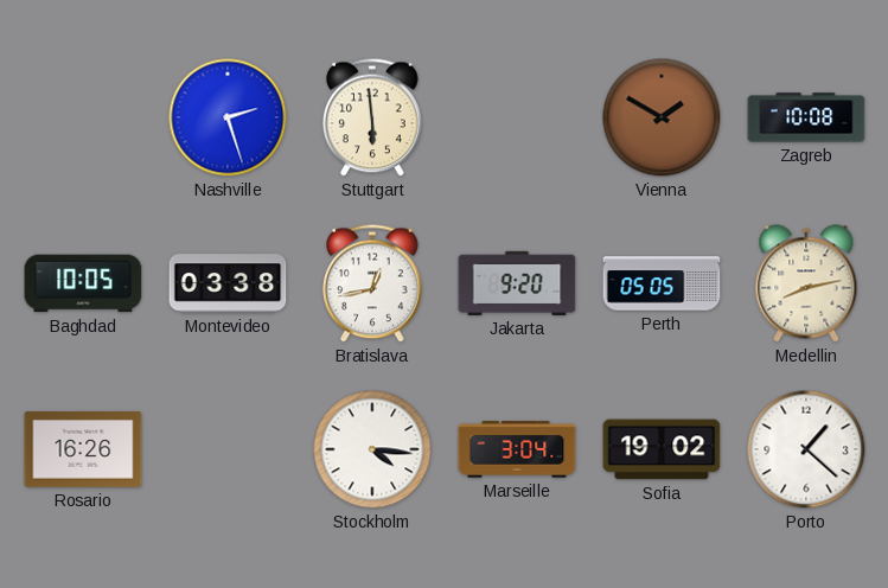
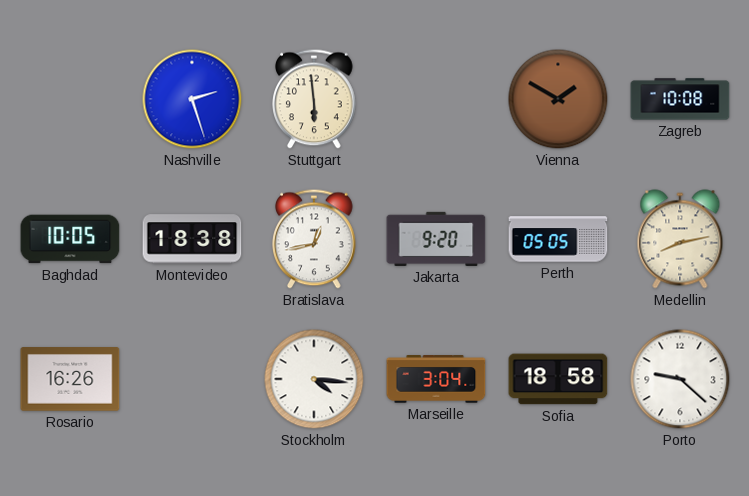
Montevideo: 03:38 -> 18:38
Sofia: 19:02 -> 18:58
Porto: 1:22 -> 9:22
